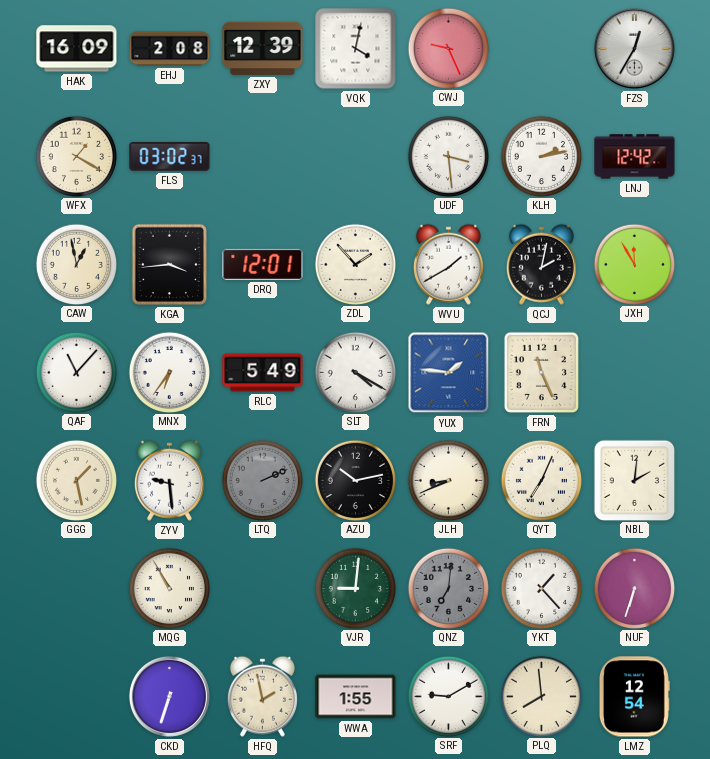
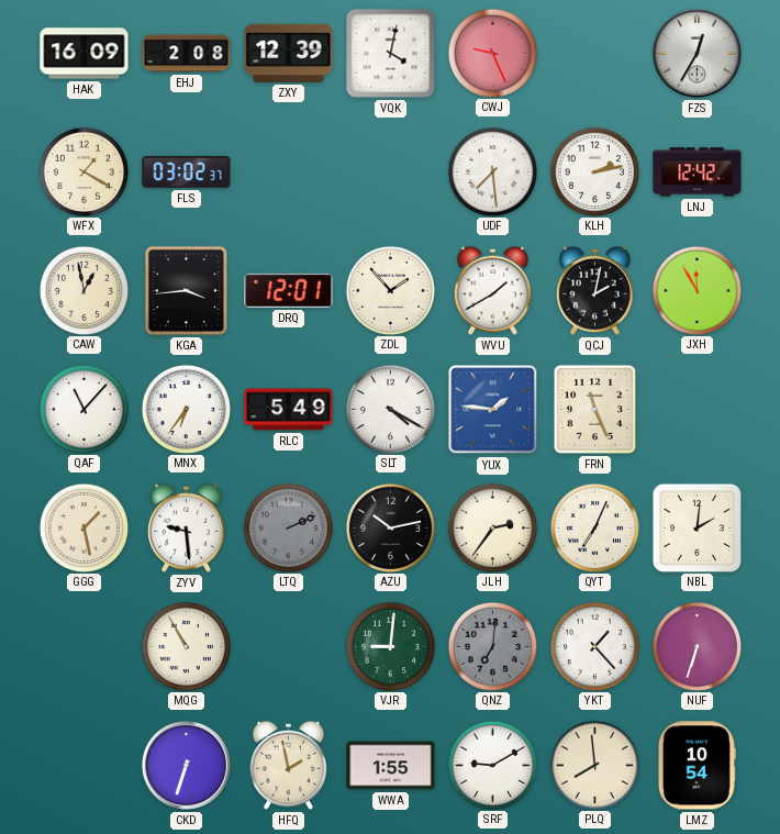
UDF: 3:29 -> 7:29
JLH: 8:41 -> 2:36
LMZ: 12:54 -> 10:54
